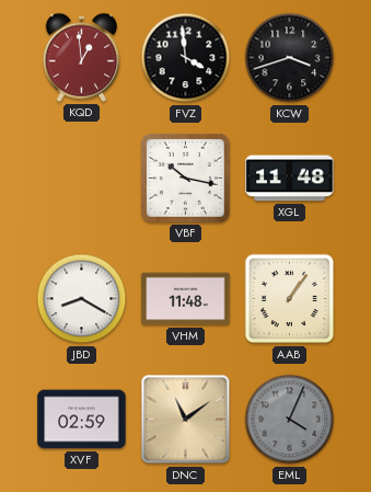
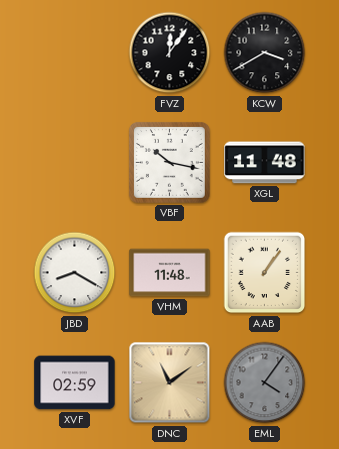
KQD: 12:59 -> none
FVZ: 3:59 -> 12:06
KCW: 3:42 -> 3:40
EML: 4:04 -> 4:06
